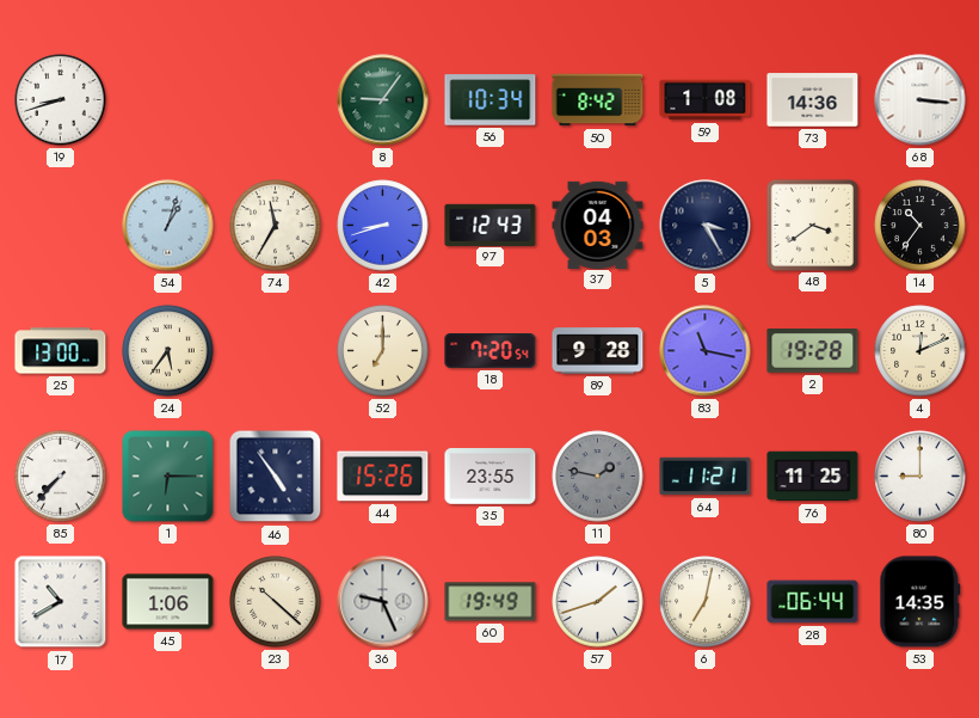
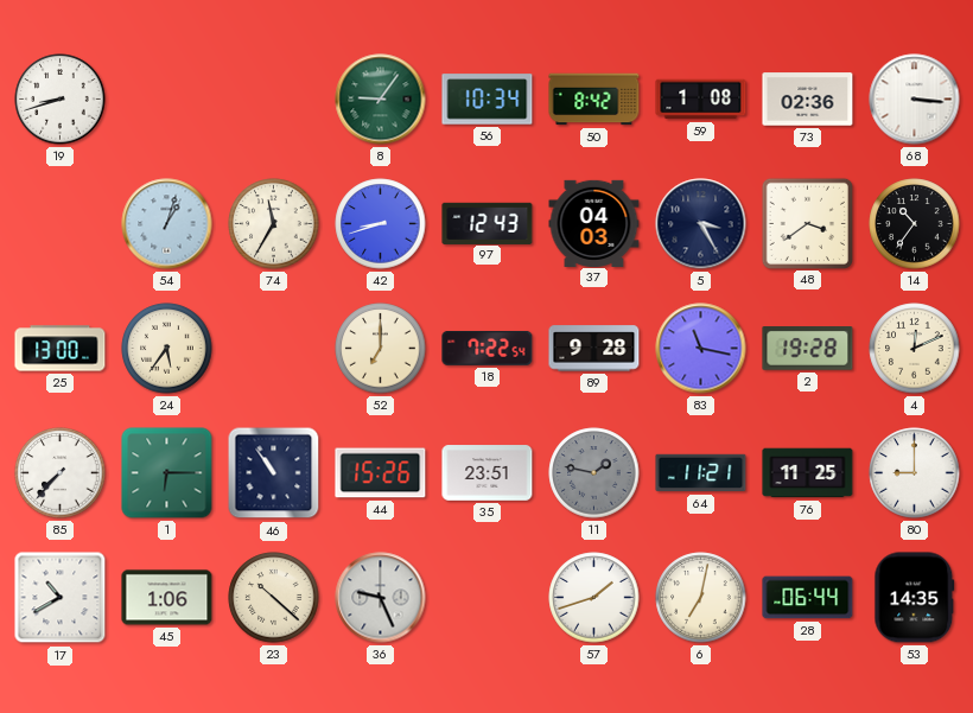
73: 14:36 -> 02:36
18: 7:20 -> 7:22
46: 4:54 -> 10:54
35: 23:55 -> 23:51
60: 19:49 -> none
